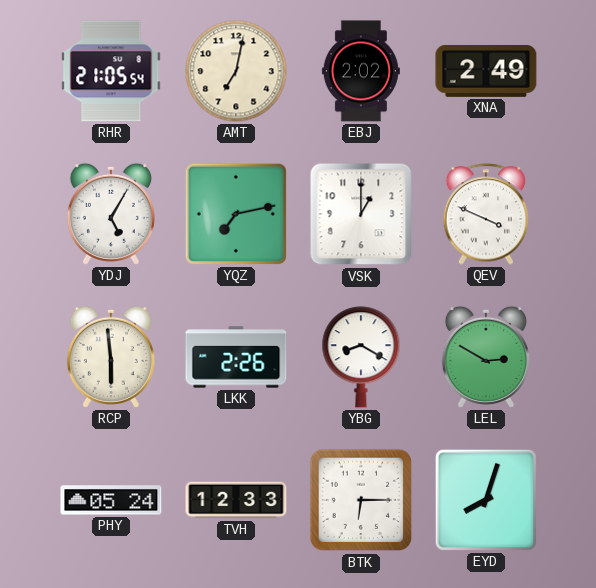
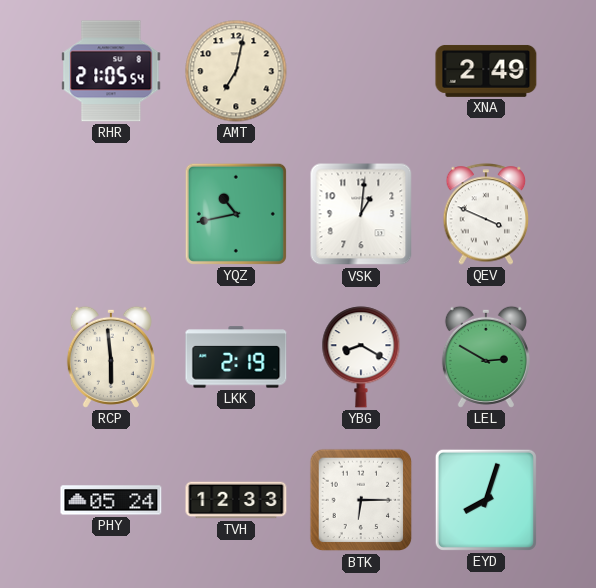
EBJ: 2:02 -> none
YDJ: 5:05 -> none
YQZ: 7:13 -> 10:43
VSK: 1:00 -> 1:01
LKK: 2:26 -> 2:19
